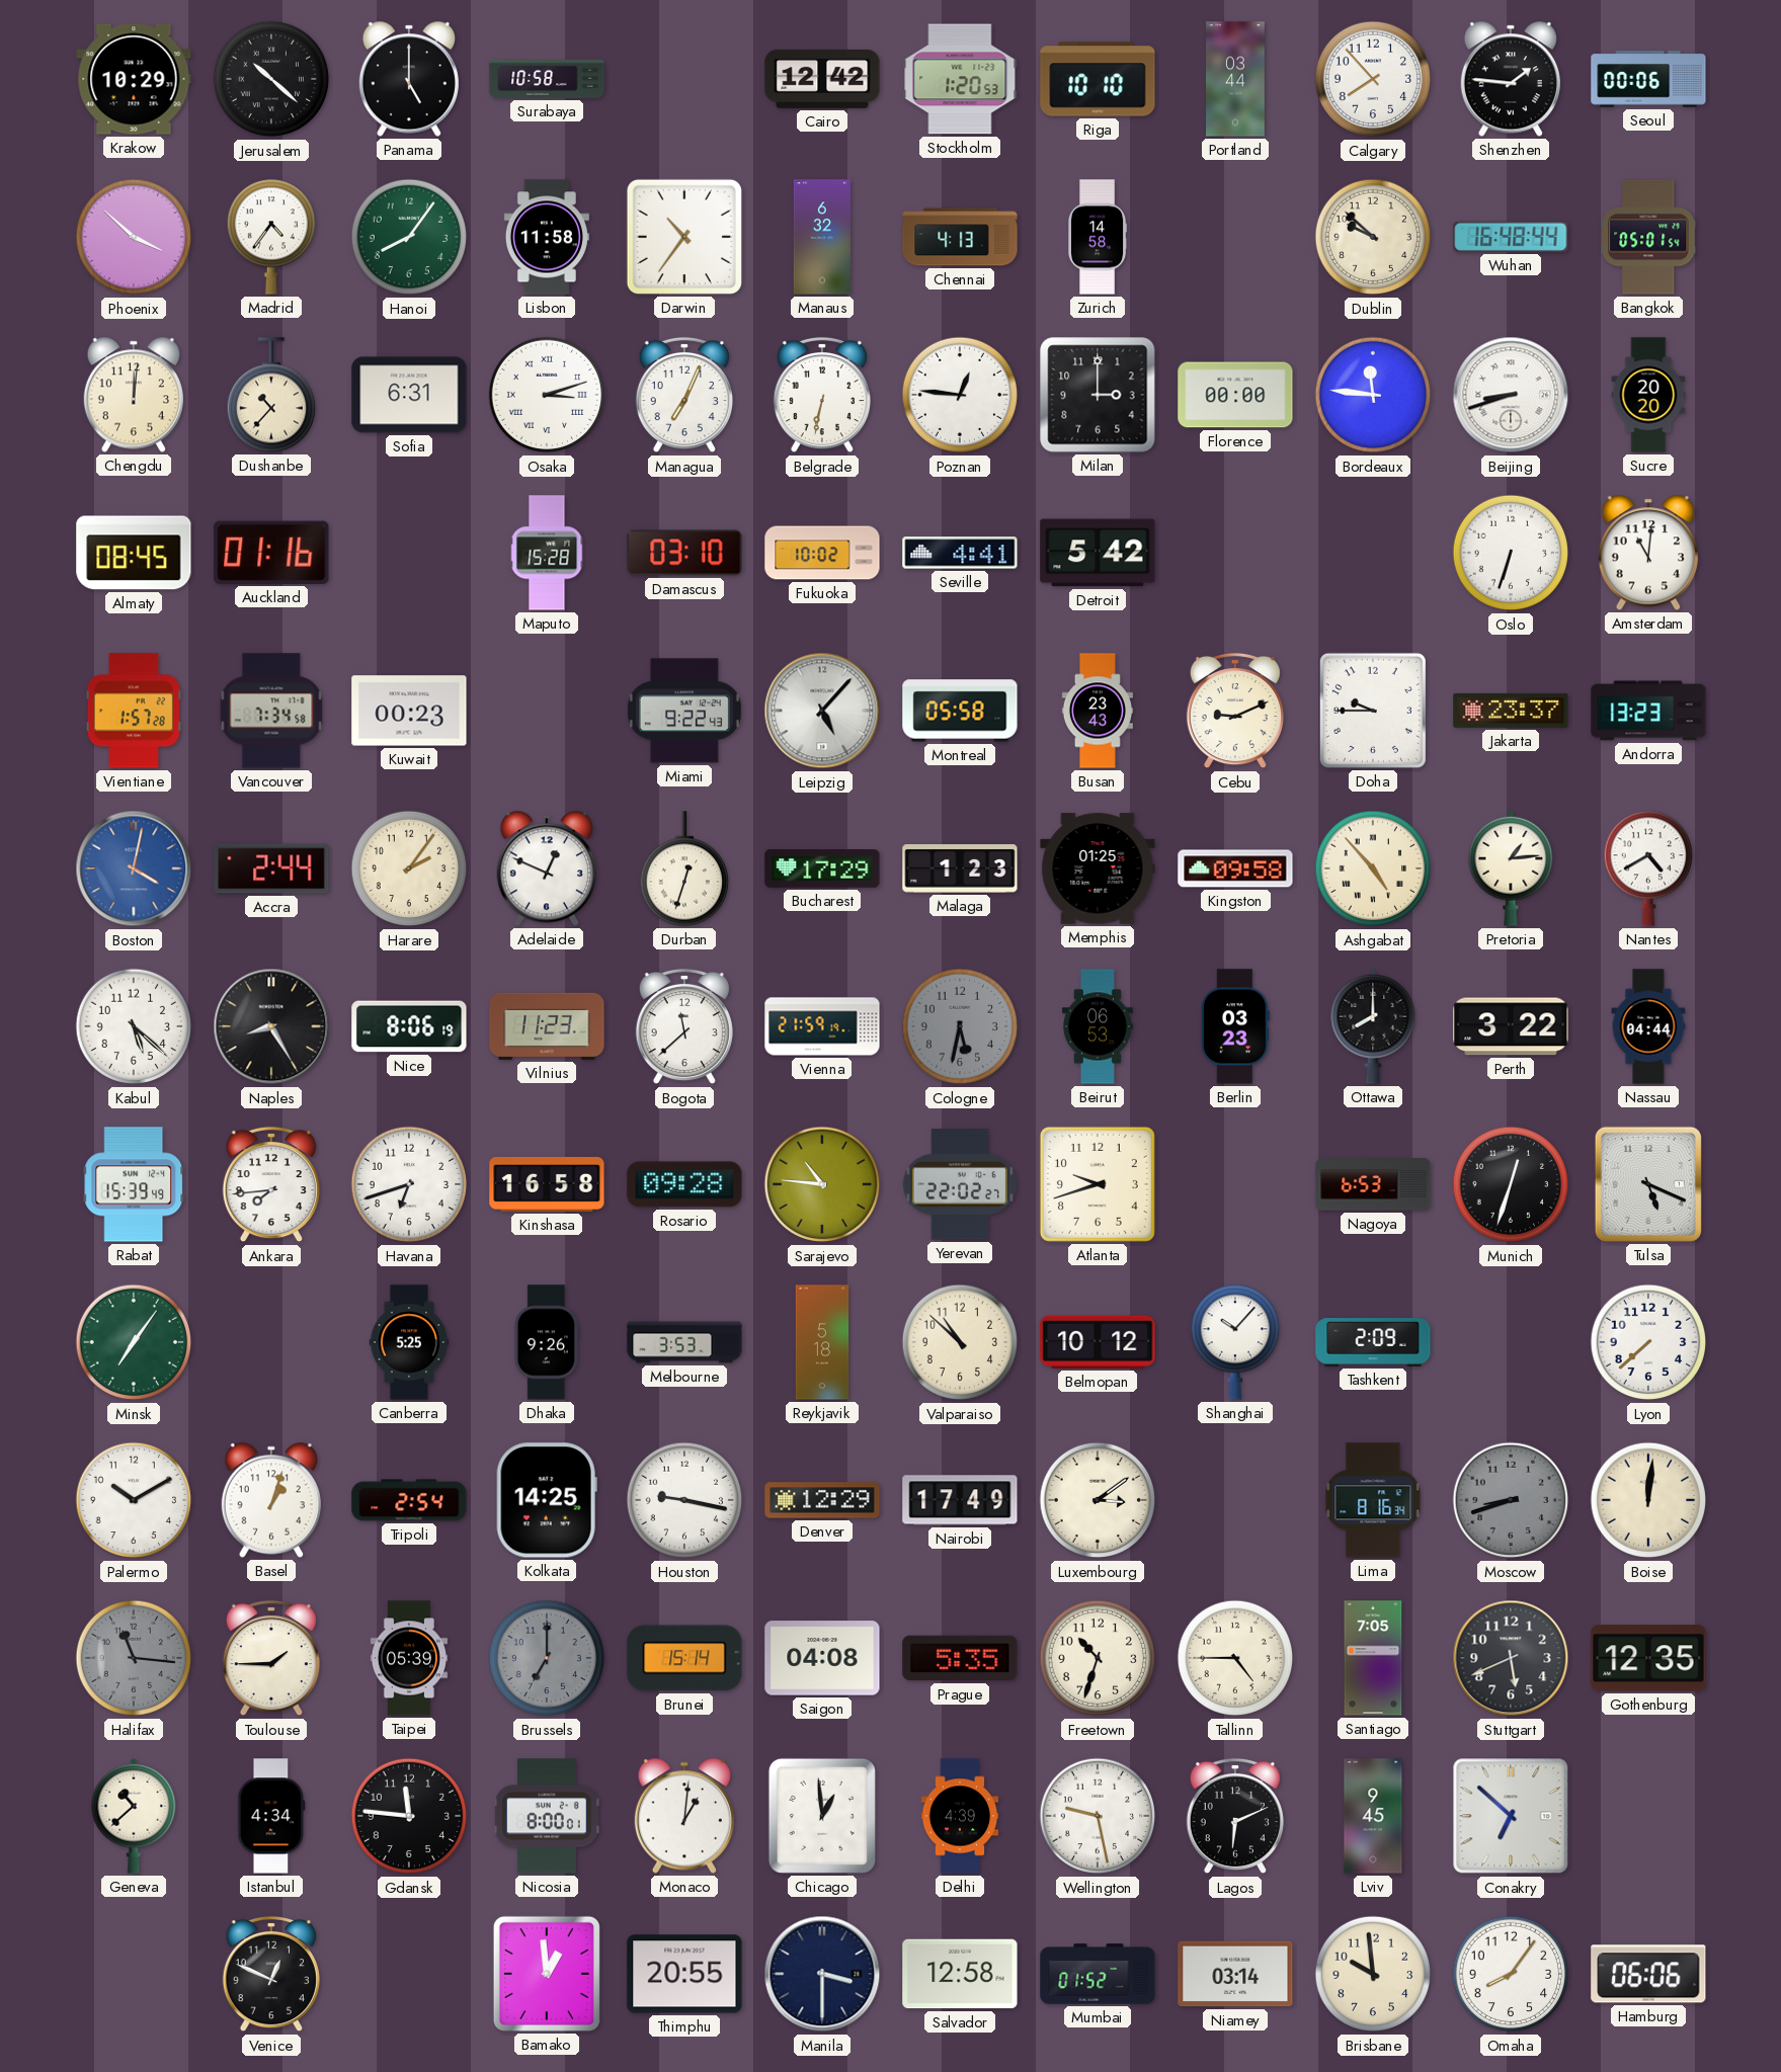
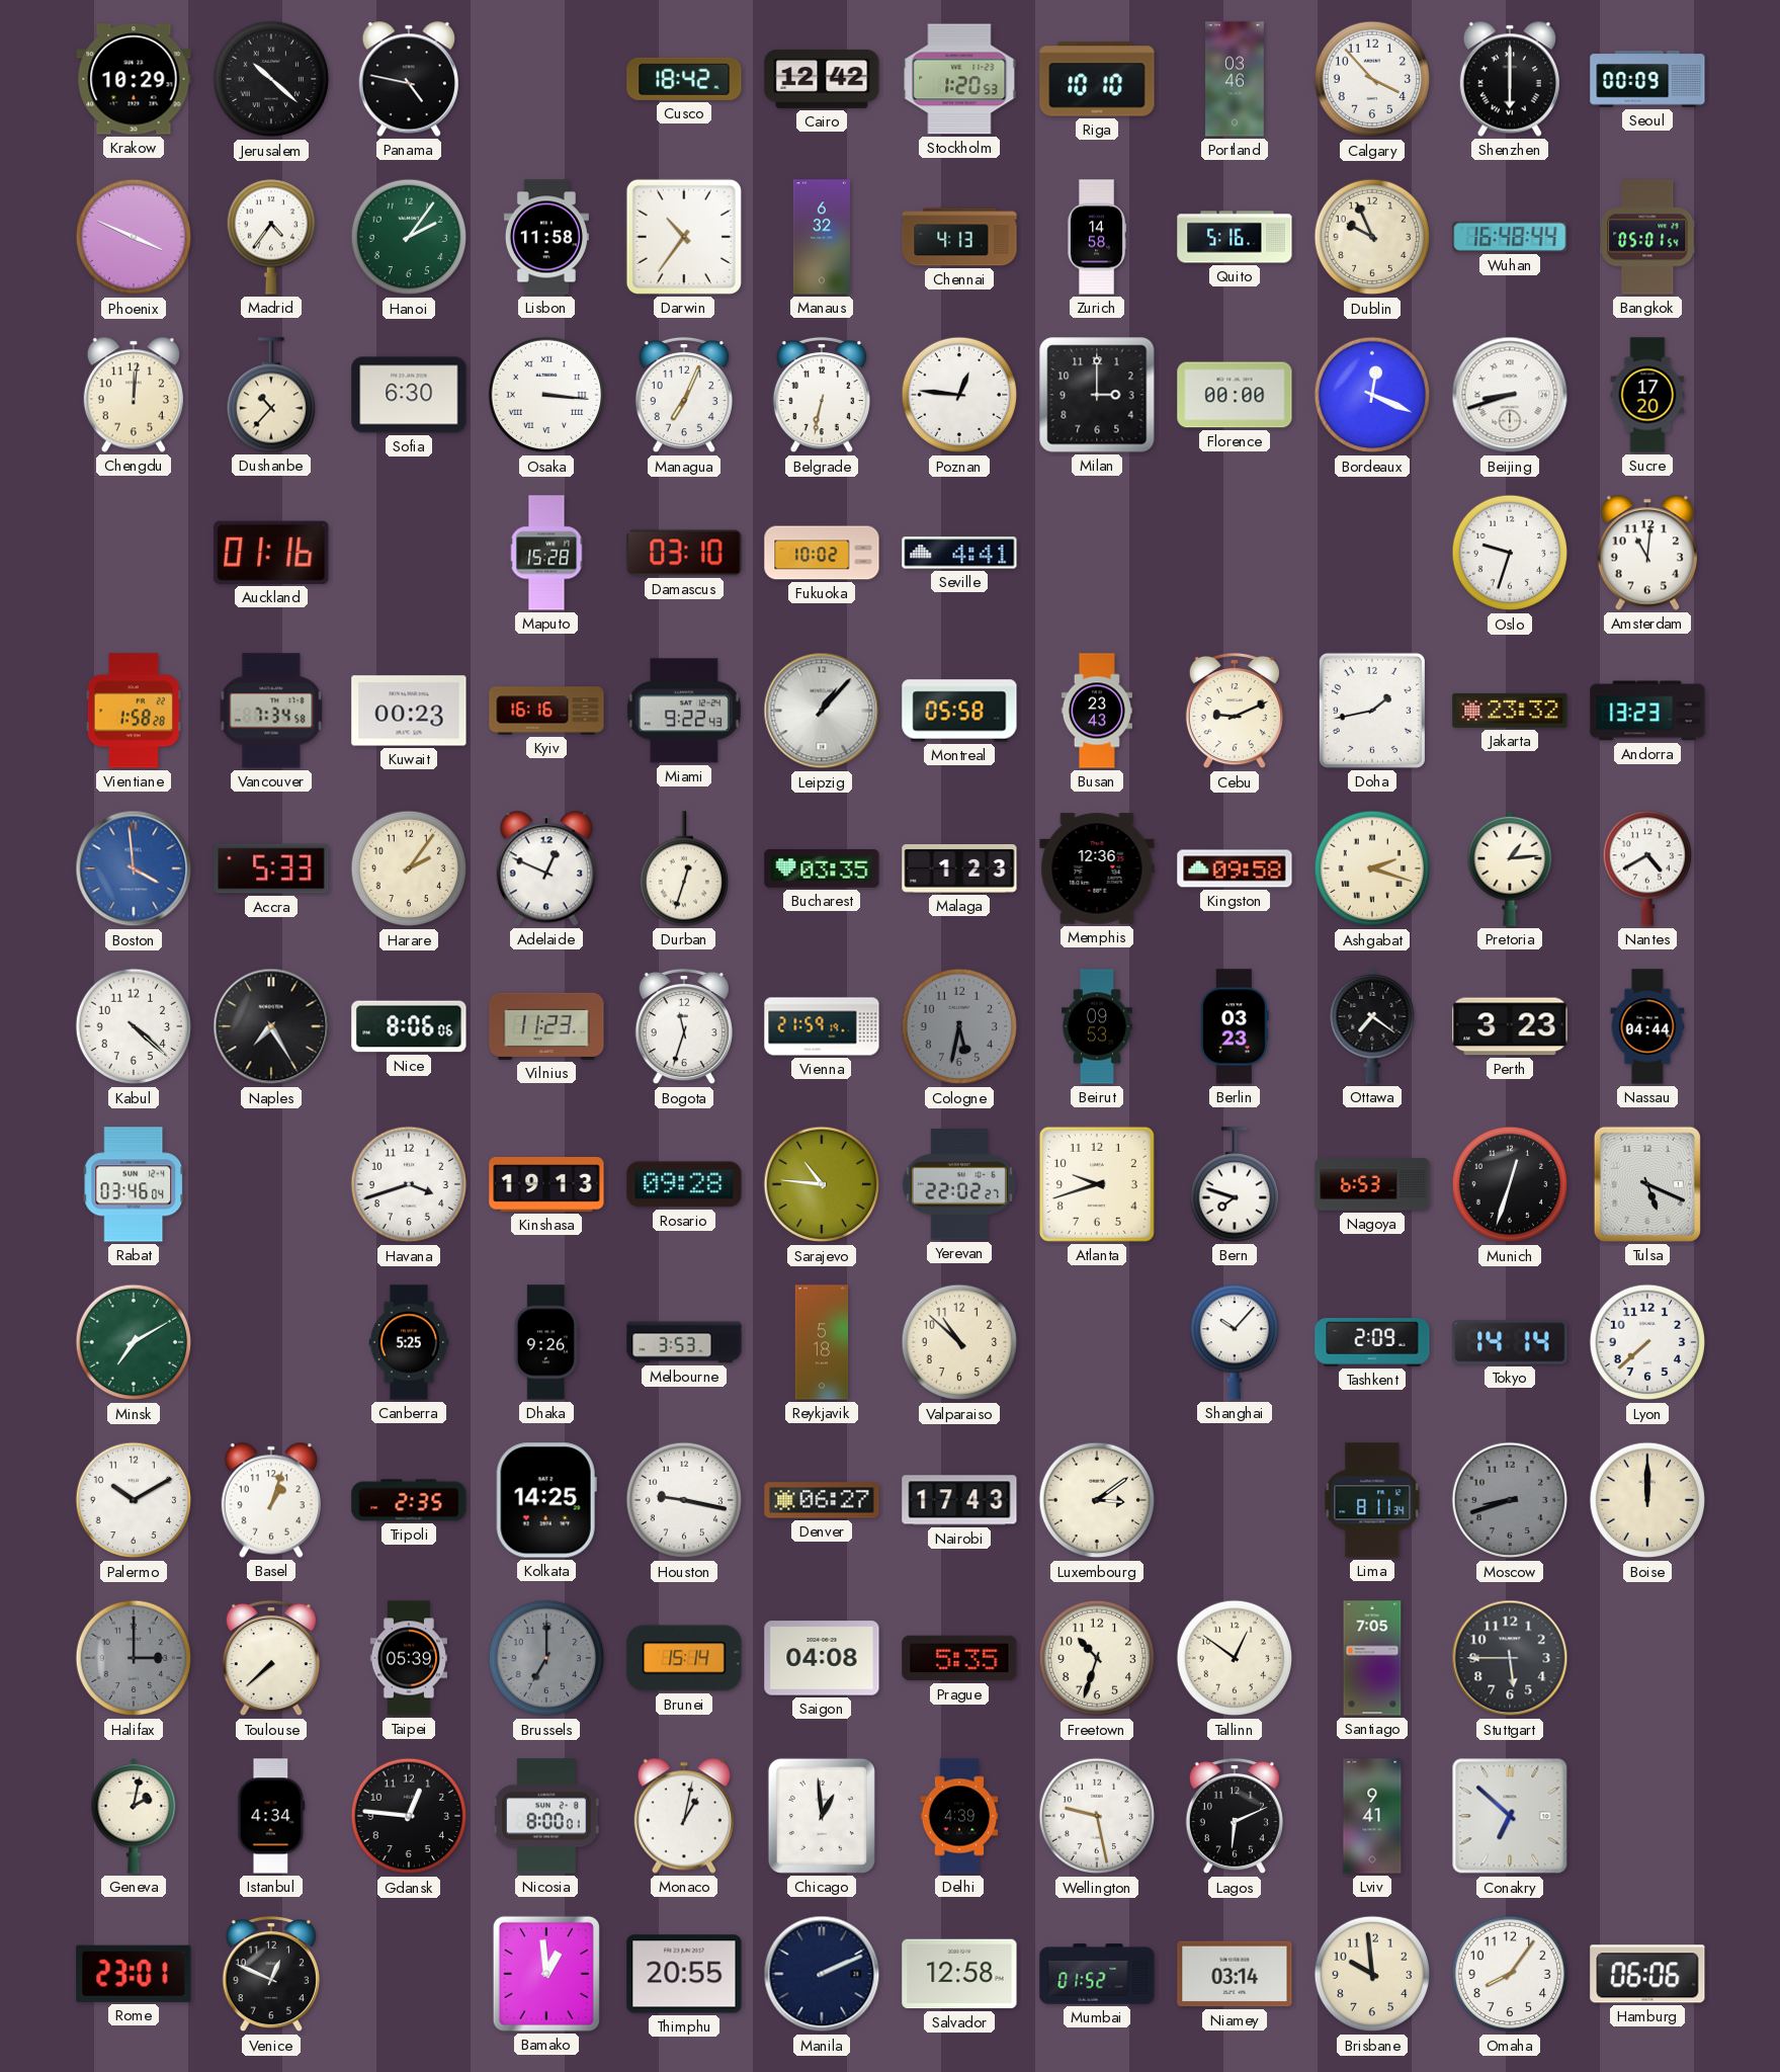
Panama: 5:00 -> 4:47
Surabaya: 10:58 -> none
Cusco: none -> 18:42
Portland: 03:44 -> 03:46
Calgary: 7:53 -> 3:53
Shenzhen: 1:46 -> 6:00
Seoul: 00:06 -> 00:09
Phoenix: 3:52 -> 3:49
Hanoi: 8:06 -> 2:06
Quito: none -> 5:16
Dublin: 9:52 -> 9:56
Sofia: 6:31 -> 6:30
Osaka: 3:12 -> 3:16
Bordeaux: 11:46 -> 12:19
Sucre: 20:20 -> 17:20
Almaty: 08:45 -> none
Detroit: 5:42 -> none
Oslo: 6:33 -> 9:33
Vientiane: 1:57 -> 1:58
Kyiv: none -> 16:16
Leipzig: 5:07 -> 1:07
Doha: 9:45 -> 1:43
Jakarta: 23:37 -> 23:32
Boston: 4:02 -> 3:59
Accra: 2:44 -> 5:33
Bucharest: 17:29 -> 03:35
Memphis: 01:25 -> 12:36
Ashgabat: 4:53 -> 2:18
Kabul: 5:22 -> 4:22
Naples: 8:25 -> 7:25
Nice: 8:06:19 -> 8:06:06
Bogota: 11:38 -> 11:33
Beirut: 06:53 -> 09:53
Ottawa: 8:00 -> 7:21
Perth: 3:22 -> 3:23
Rabat: 15:39 -> 03:46
Ankara: 7:44 -> none
Havana: 6:42 -> 3:42
Kinshasa: 16:58 -> 19:13
Bern: none -> 7:48
Minsk: 7:06 -> 7:10
Belmopan: 10:12 -> none
Tokyo: none -> 14:14
Tripoli: 2:54 -> 2:35
Denver: 12:29 -> 06:27
Nairobi: 17:49 -> 17:43
Lima: 8:16 -> 8:11
Boise: 12:01 -> 12:00
Halifax: 11:16 -> 3:00
Toulouse: 1:45 -> 7:38
Tallinn: 4:45 -> 12:51
Stuttgart: 5:41 -> 5:45
Gothenburg: 12:35 -> none
Geneva: 10:38 -> 2:02
Gdansk: 11:46 -> 12:46
Monaco: 1:01 -> 1:02
Lviv: 9:45 -> 9:41
Rome: none -> 23:01
Manila: 3:30 -> 2:11
